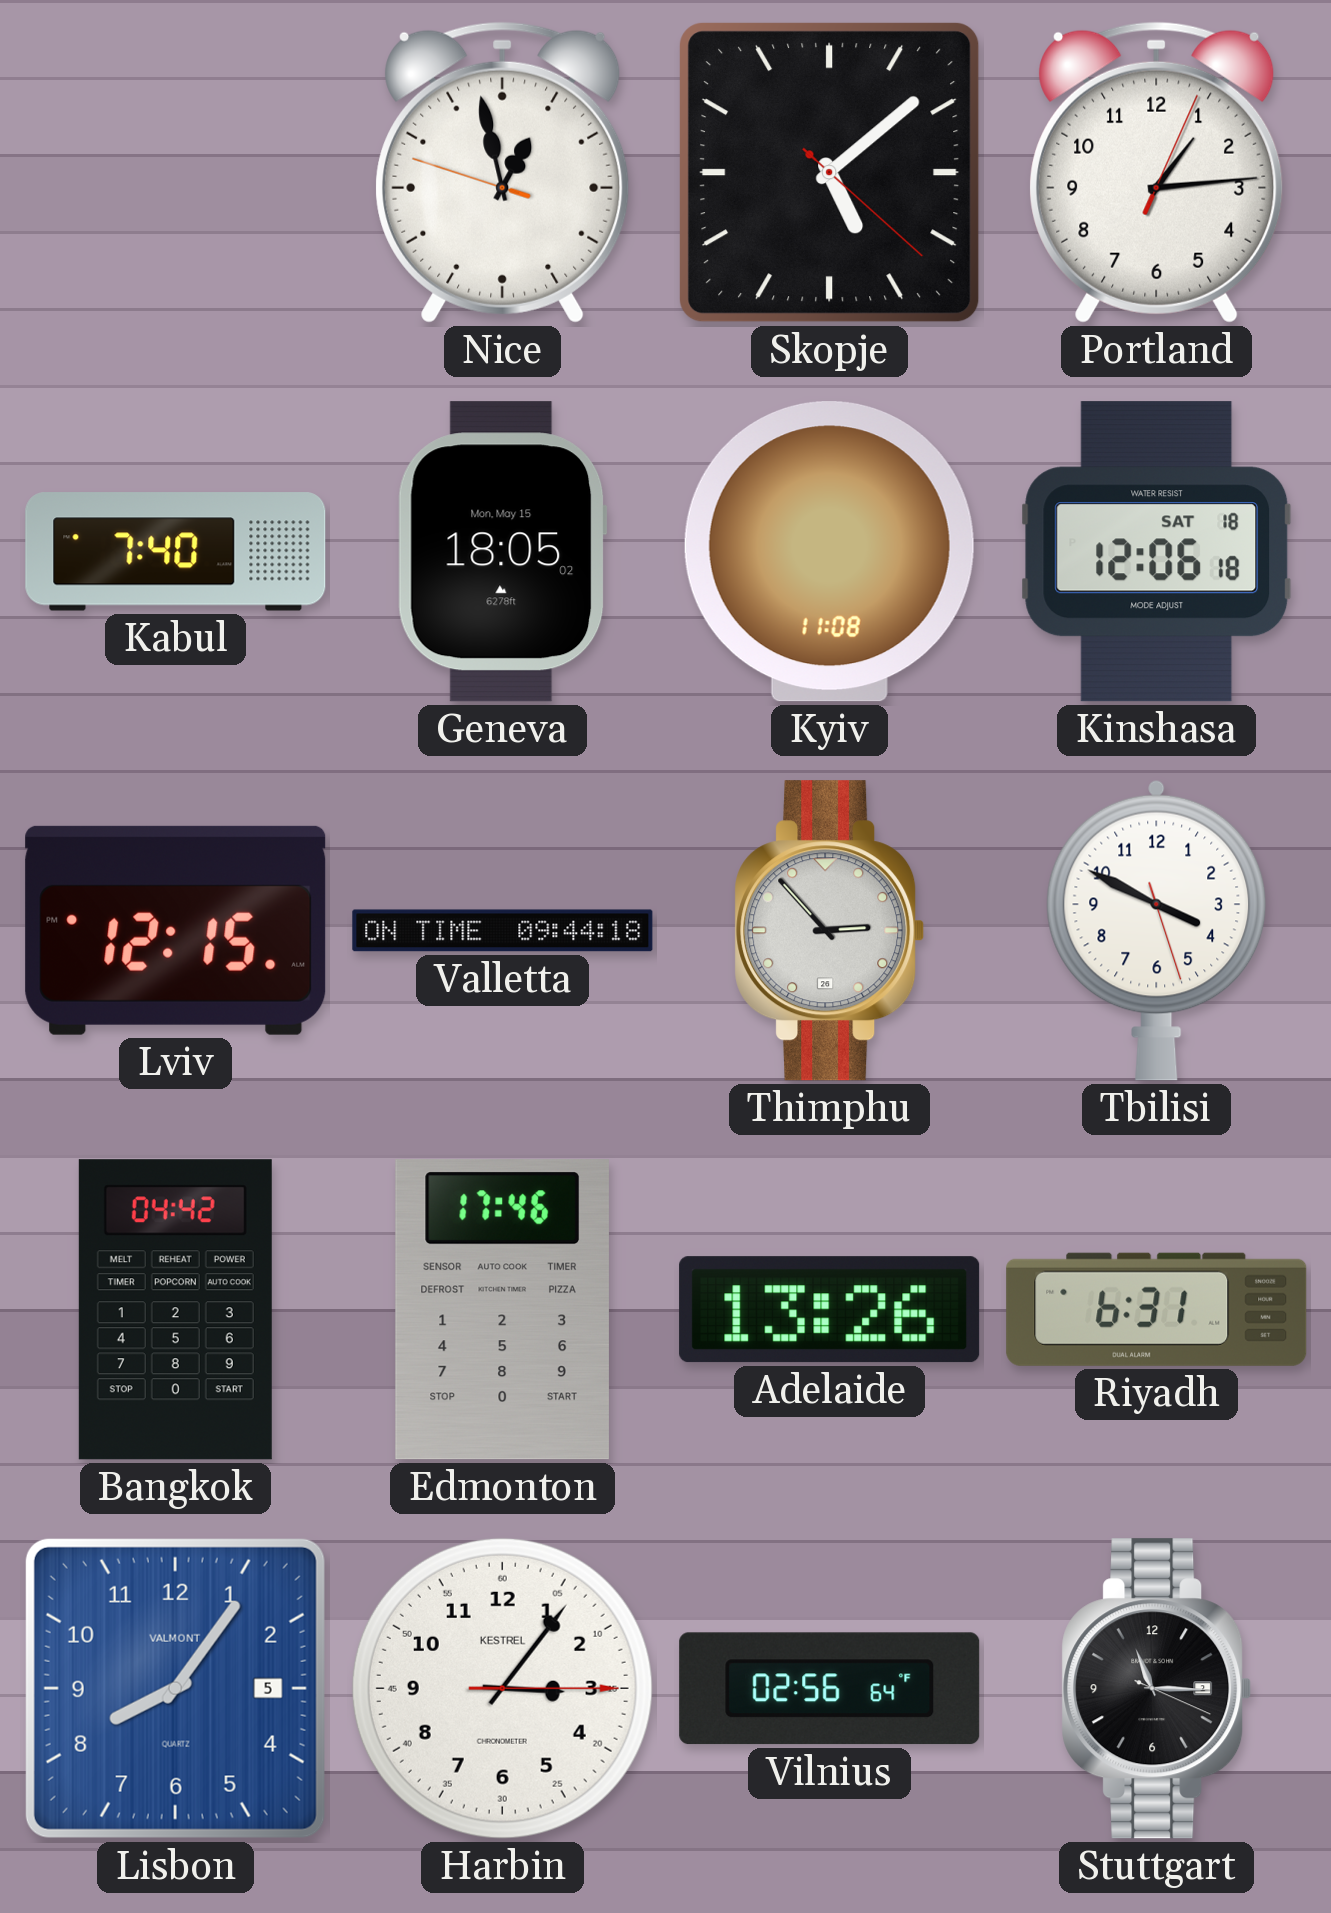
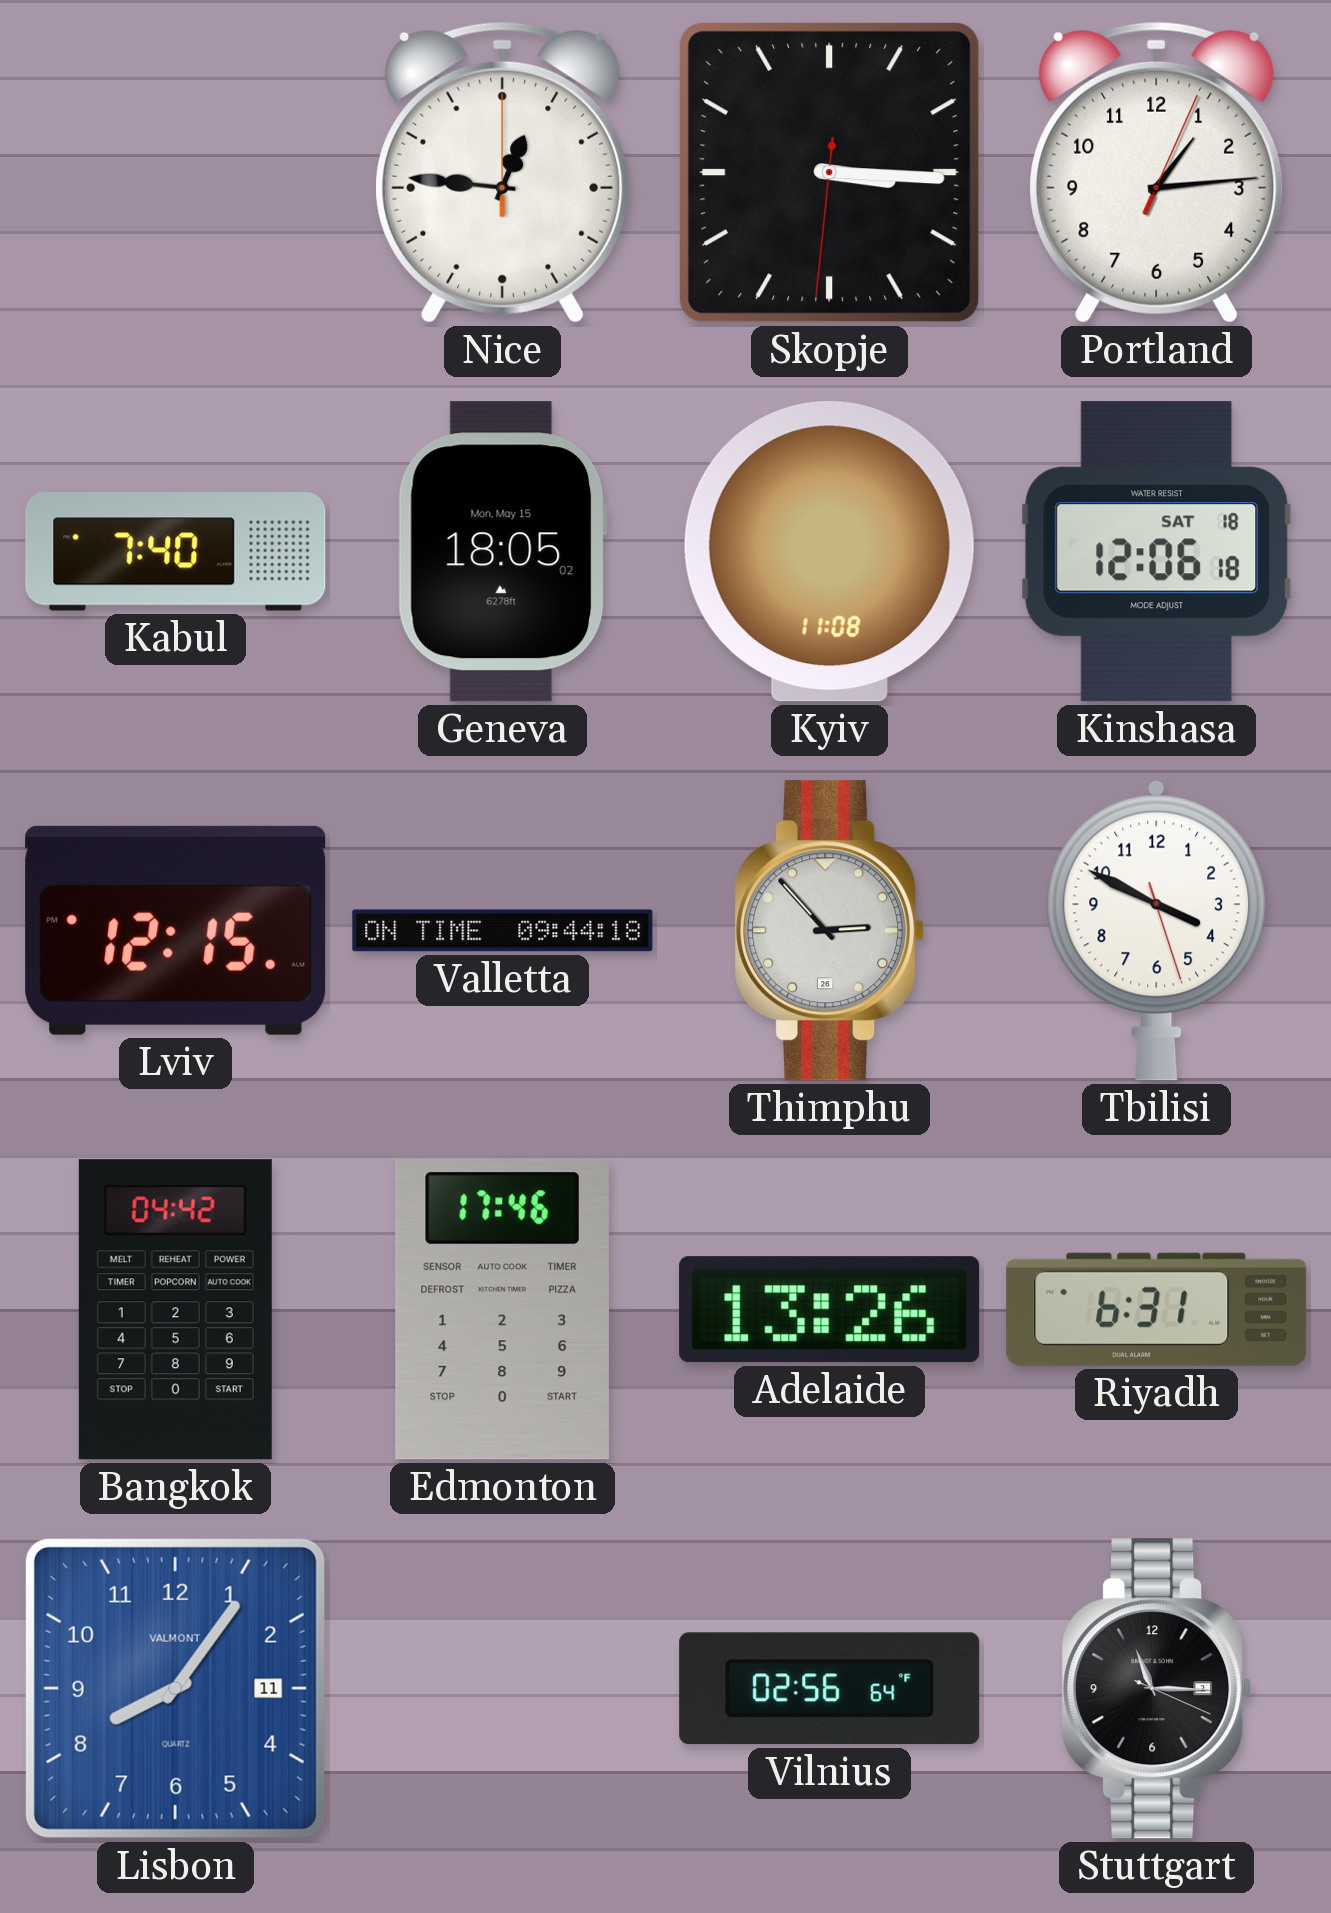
Nice: 12:57 -> 12:46
Skopje: 5:08 -> 3:15
Lisbon date: 5 -> 11
Harbin: 3:06 -> none
